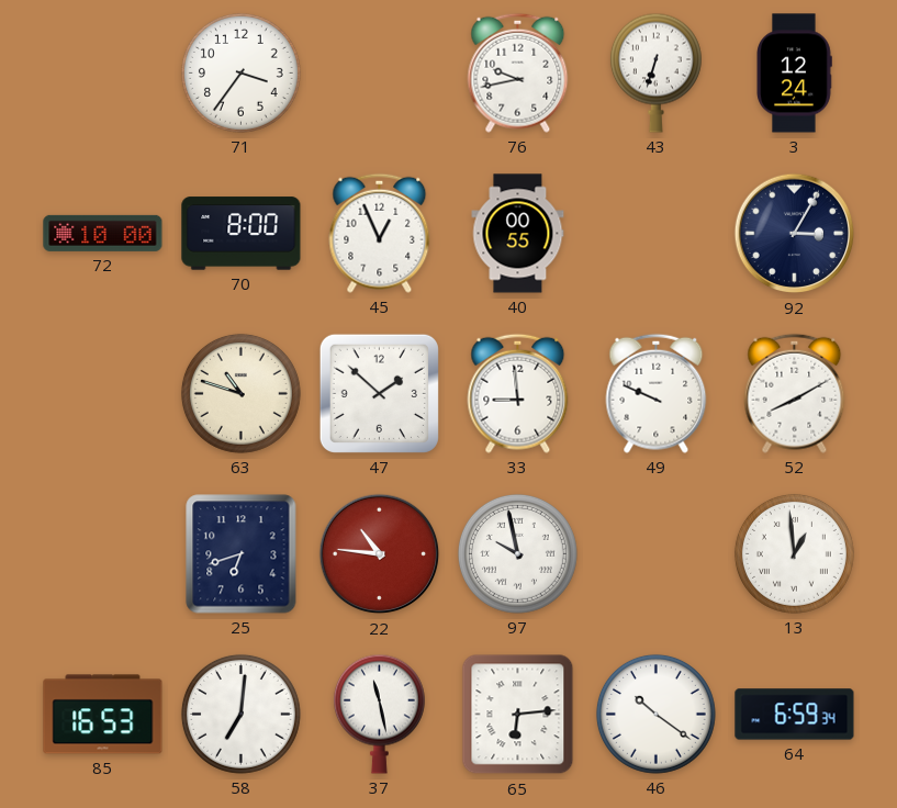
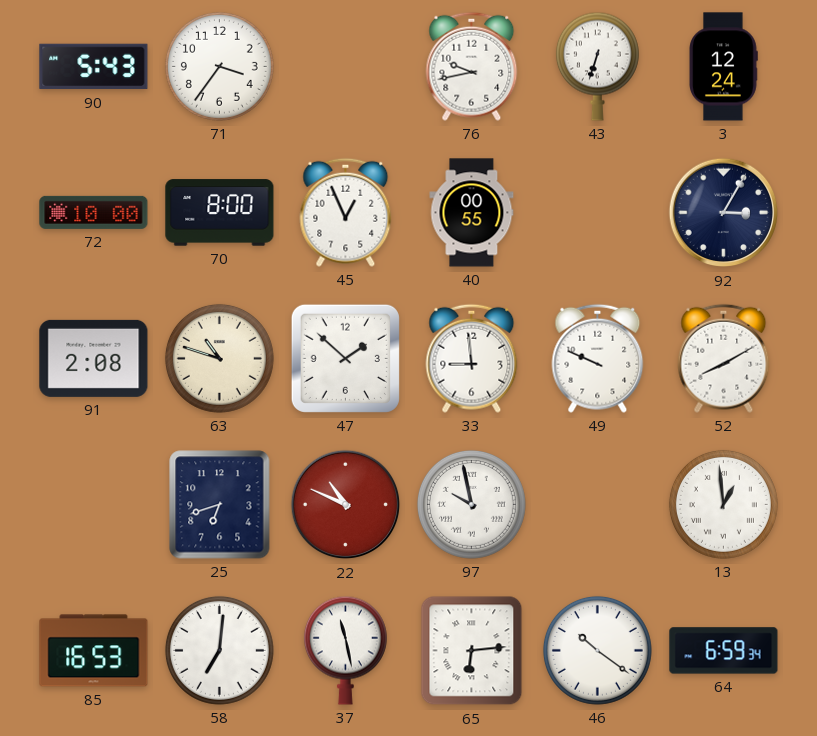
90: none -> 5:43
91: none -> 2:08
22: 10:46 -> 10:49
